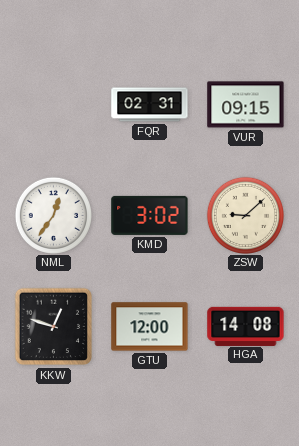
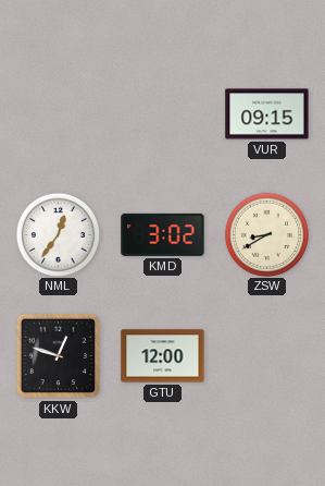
FQR: 02:31 -> none
ZSW: 9:08 -> 8:40
HGA: 14:08 -> none
